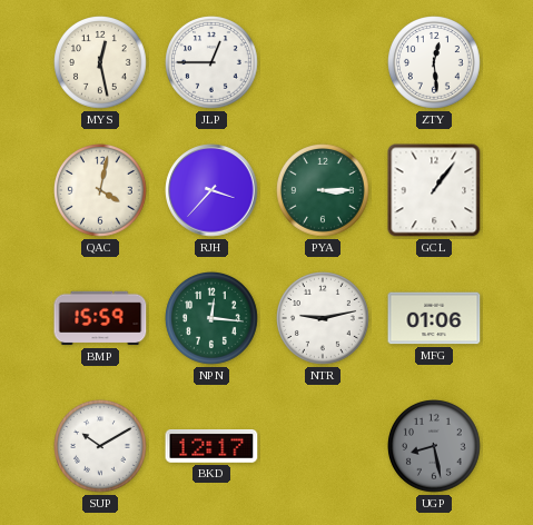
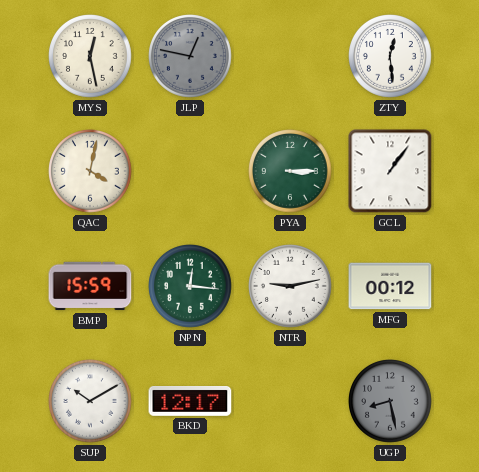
JLP: 12:45 -> 12:47
JLP dial: white -> grey
RJH: 3:37 -> none
MFG: 01:06 -> 00:12
